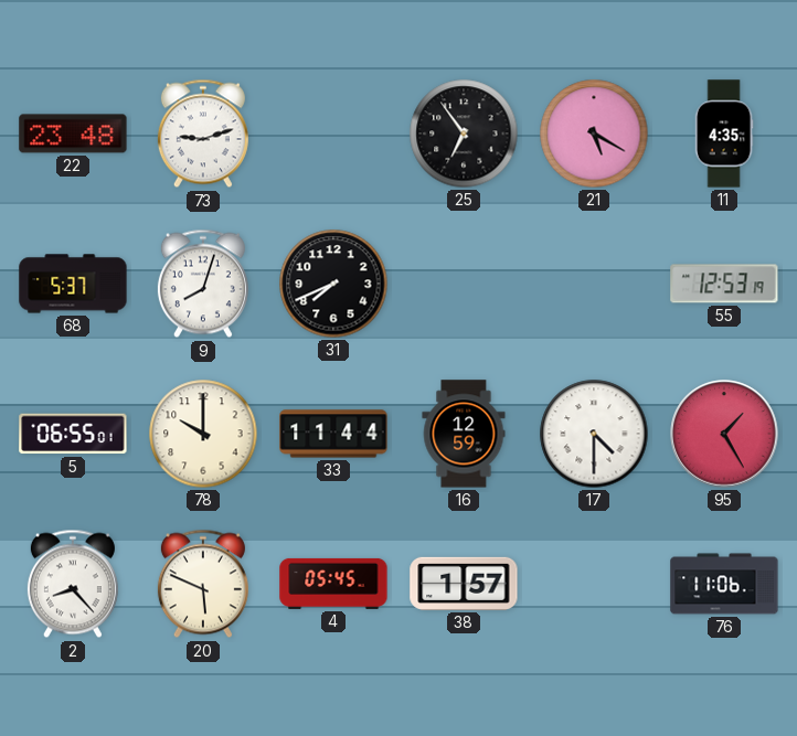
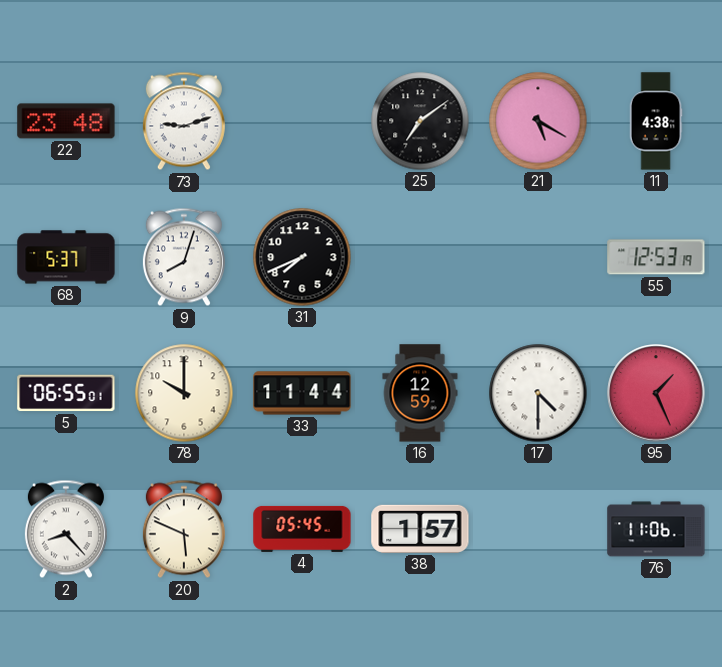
25: 6:54 -> 7:09
11: 4:35 -> 4:38
95: 1:25 -> 1:26
